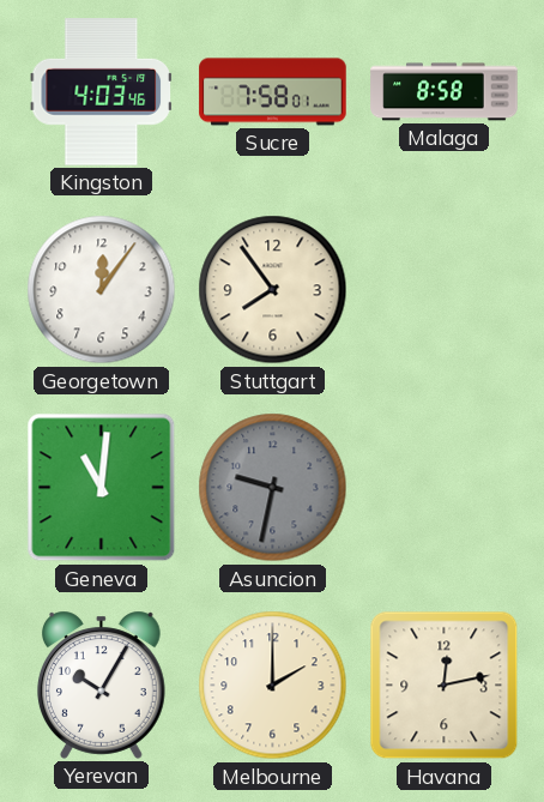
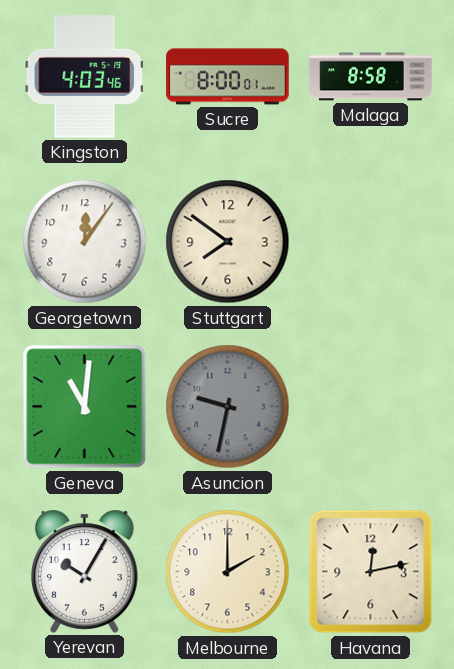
Sucre: 7:58 -> 8:00
Stuttgart: 7:54 -> 7:51
